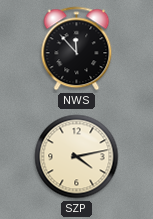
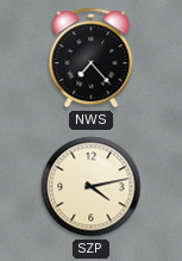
NWS: 11:53 -> 7:23
